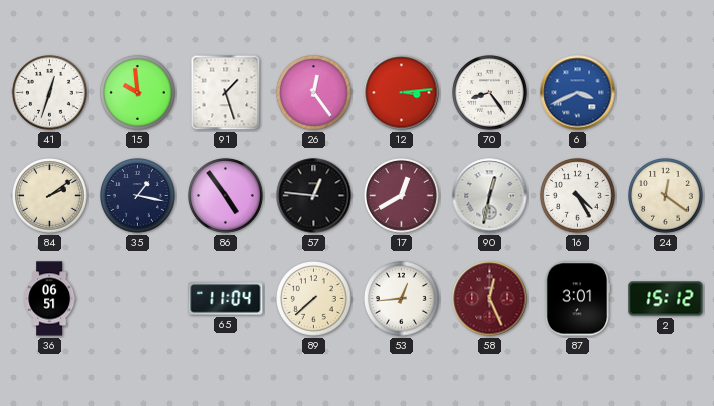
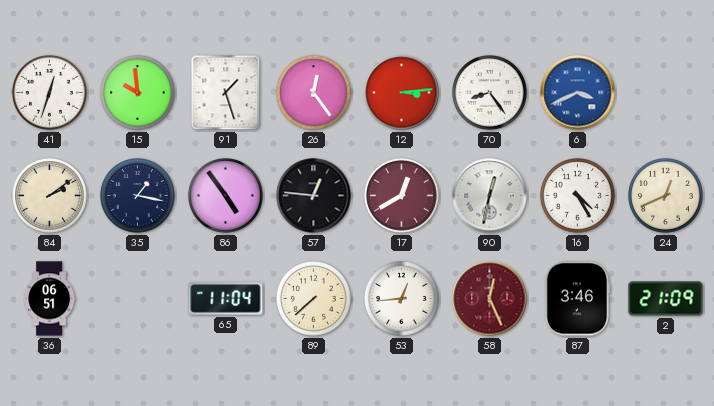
24: 12:21 -> 12:41
87: 3:01 -> 3:46
2: 15:12 -> 21:09
